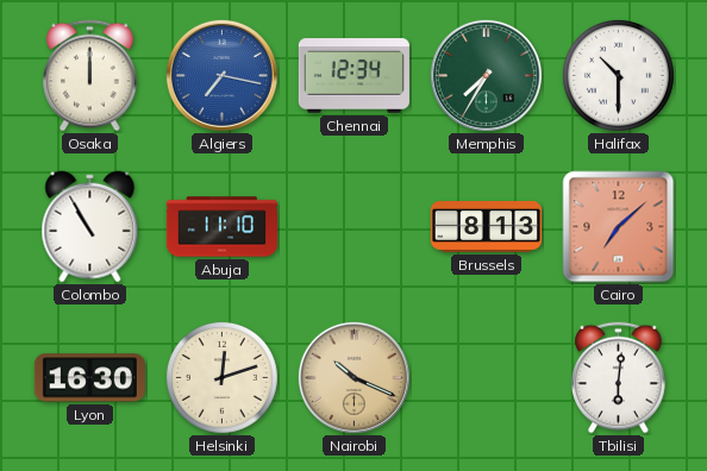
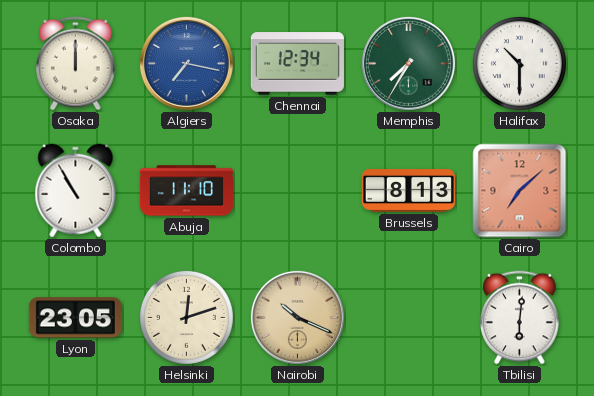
Lyon: 16:30 -> 23:05
